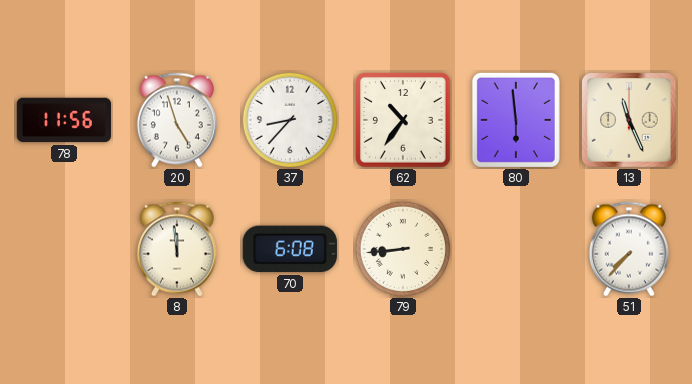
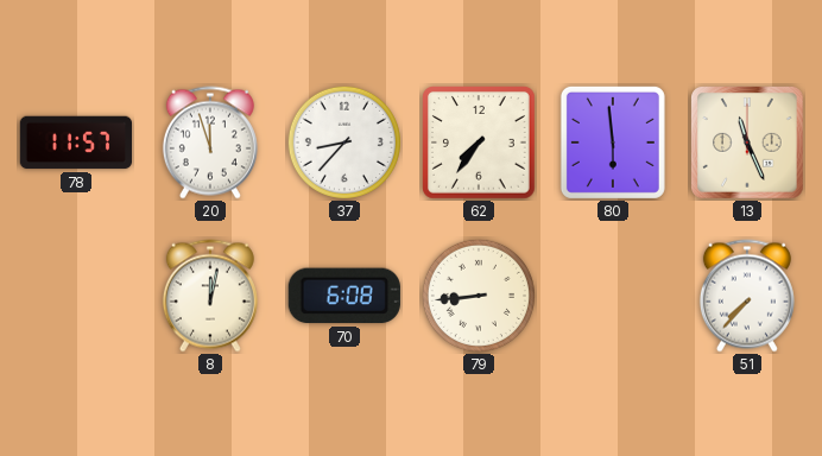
78: 11:56 -> 11:57
20: 4:57 -> 11:57
62: 10:36 -> 7:36
8: 11:59 -> 12:02
